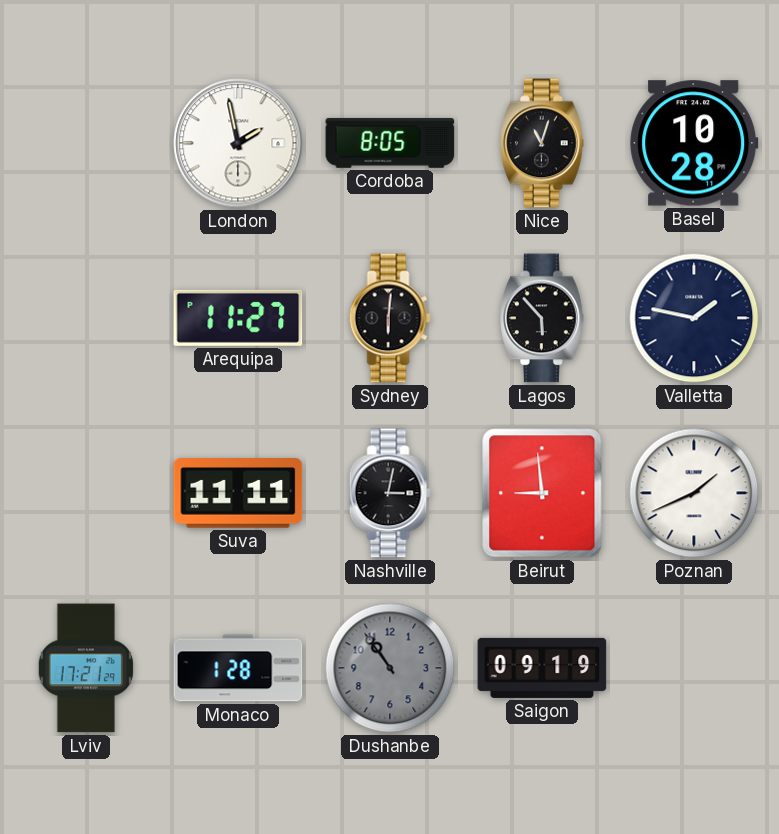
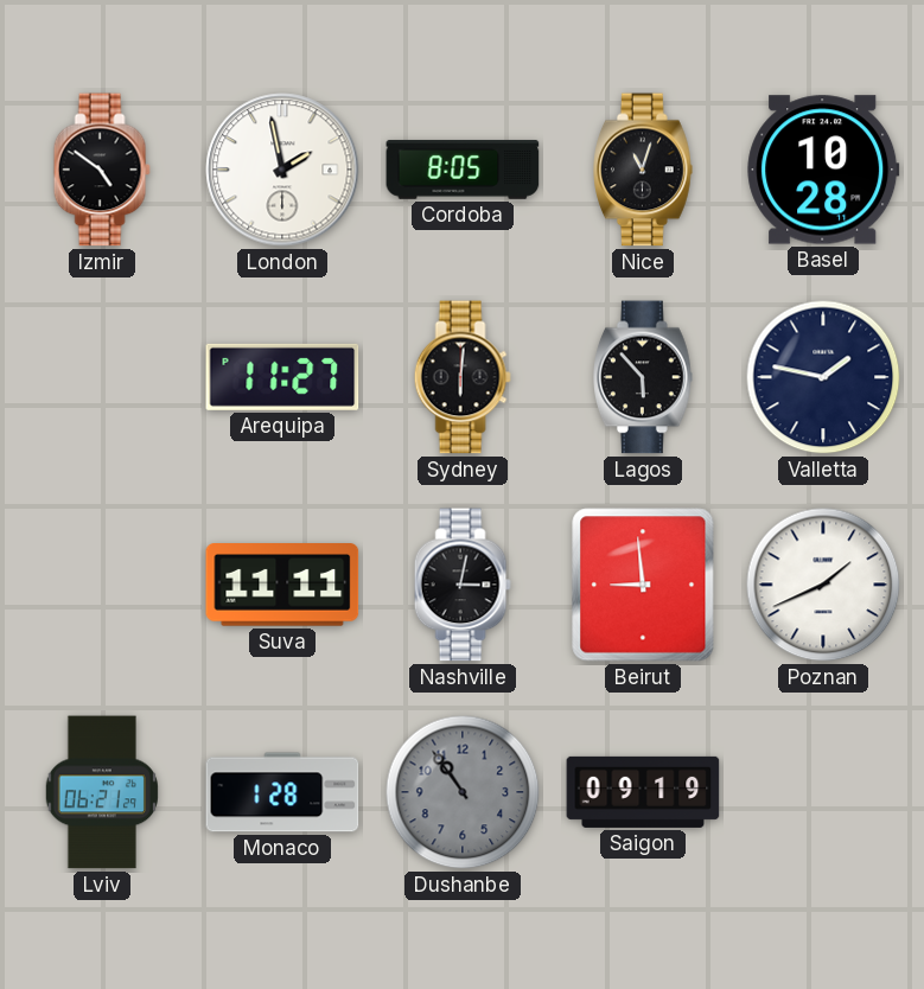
Izmir: none -> 4:51
Lviv: 17:21 -> 06:21
